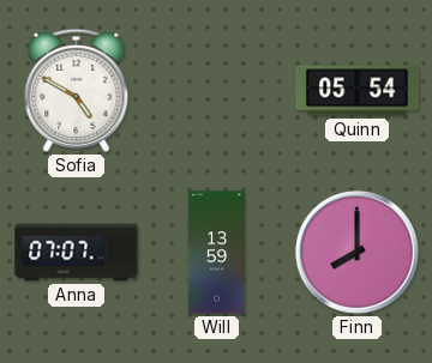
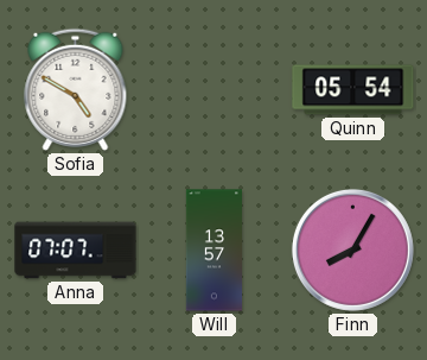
Will: 13:59 -> 13:57
Finn: 8:00 -> 8:05
